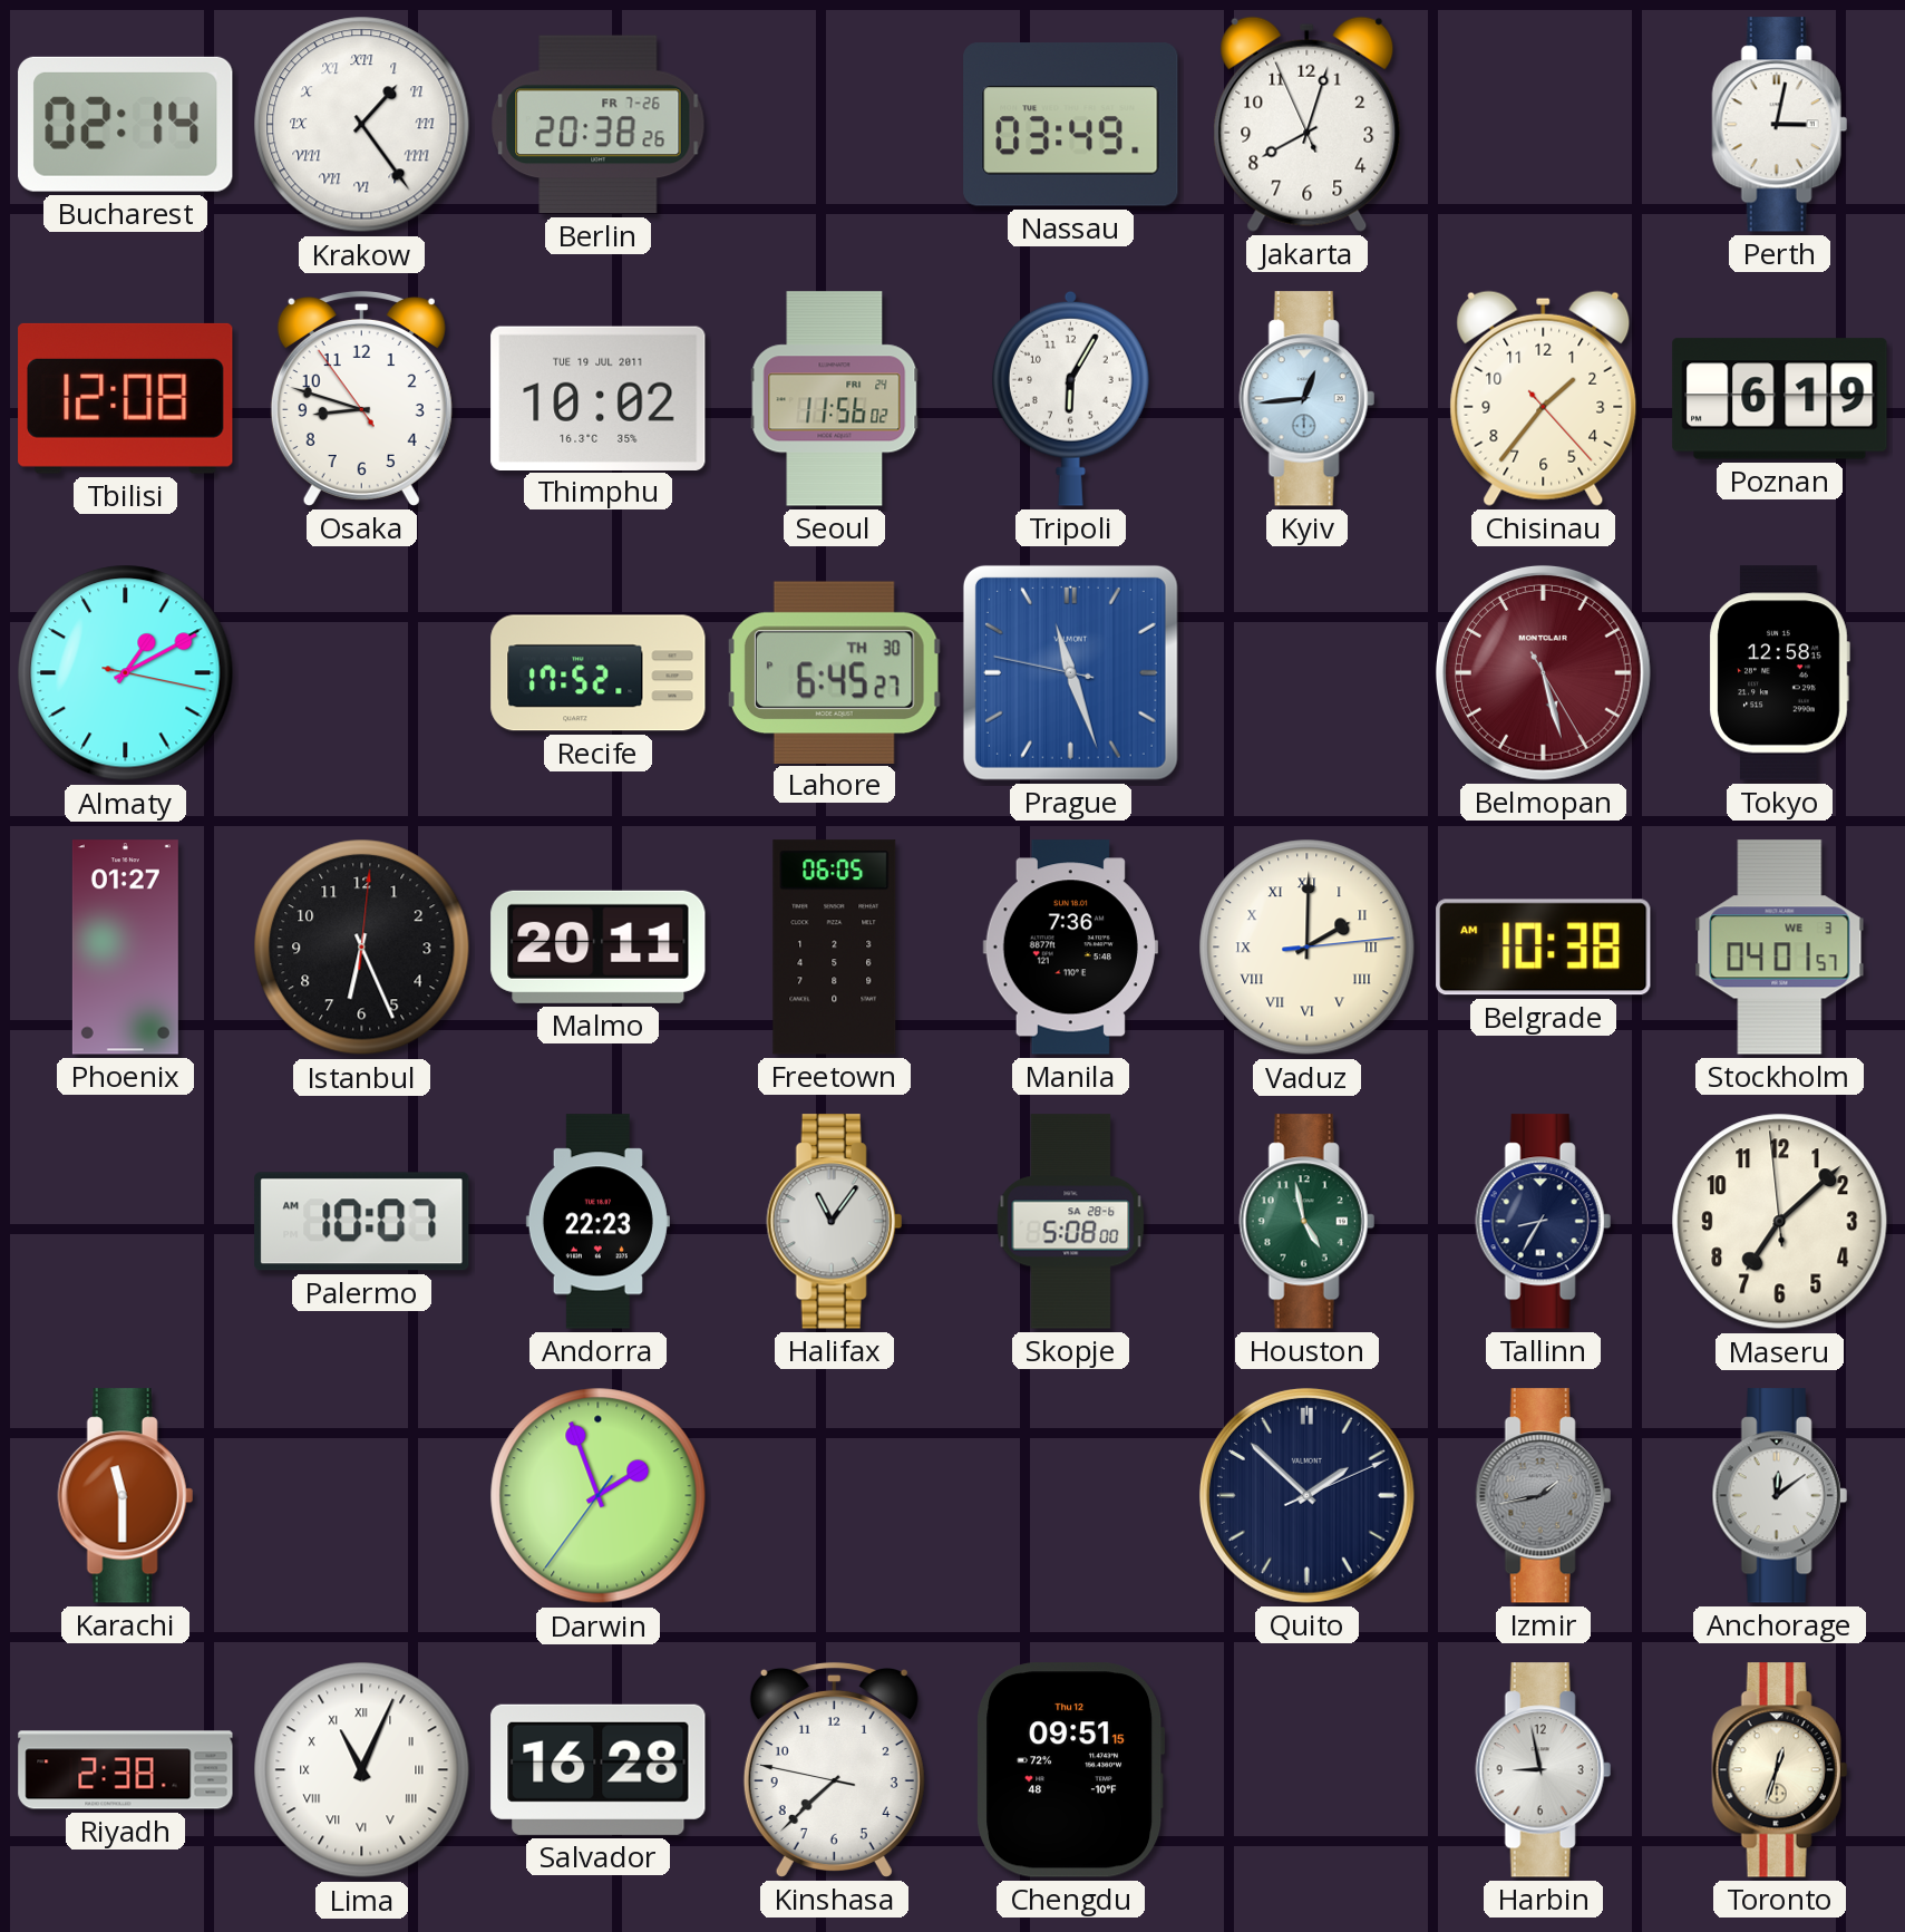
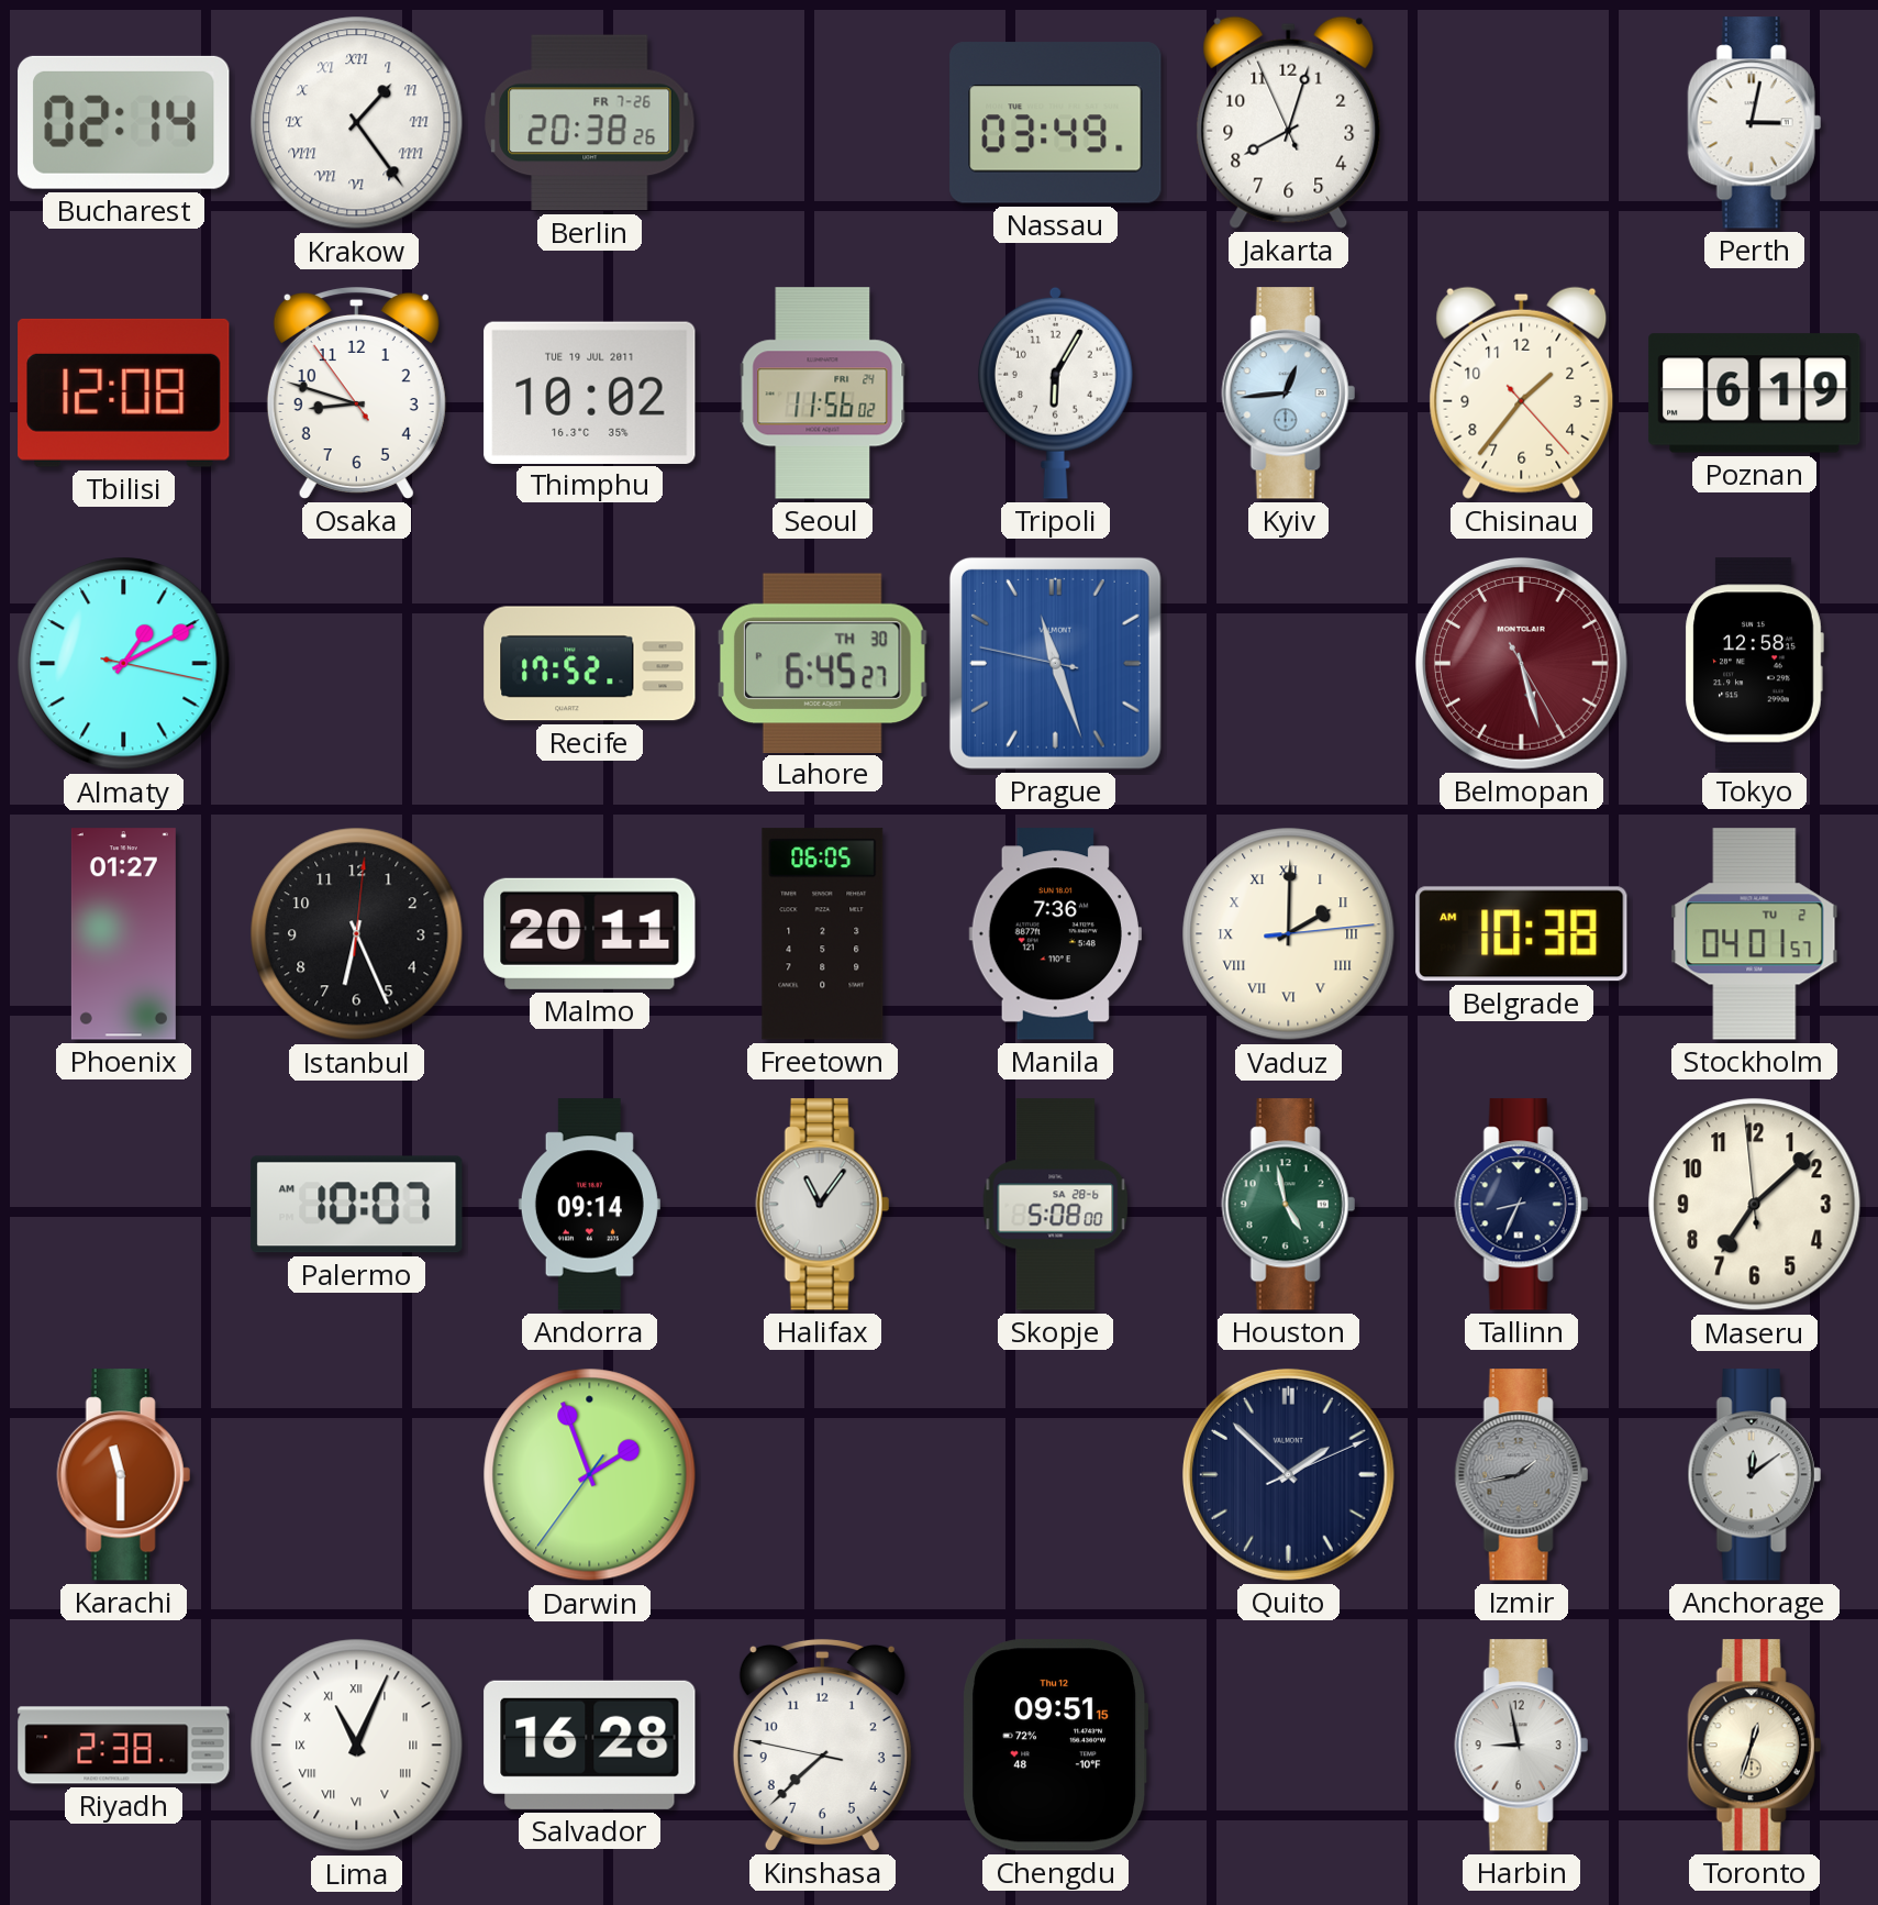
Stockholm date: WE 3 -> TU 2
Andorra: 22:23 -> 09:14
Tallinn: 8:35 -> 8:34
